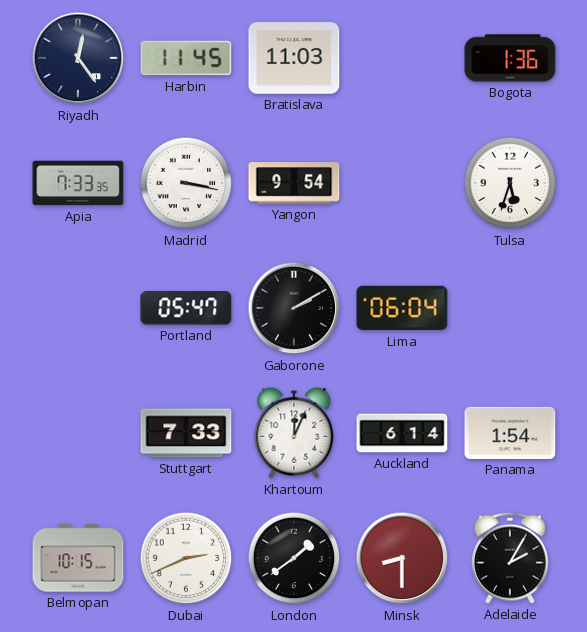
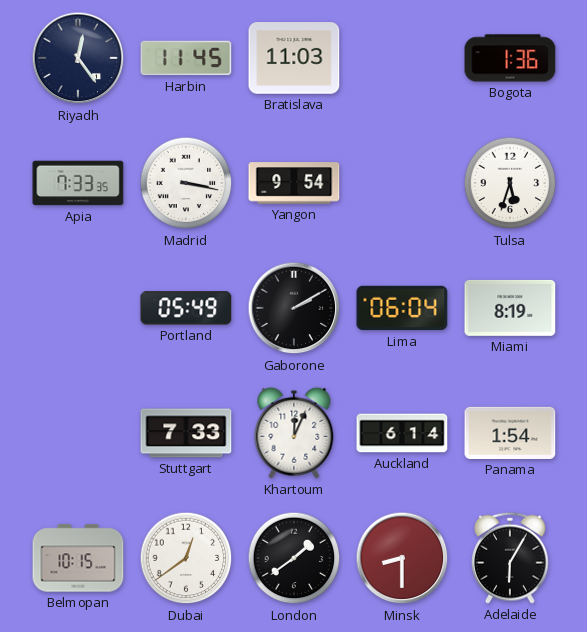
Portland: 05:47 -> 05:49
Miami: none -> 8:19
Dubai: 2:41 -> 12:39
Adelaide: 2:05 -> 6:05
